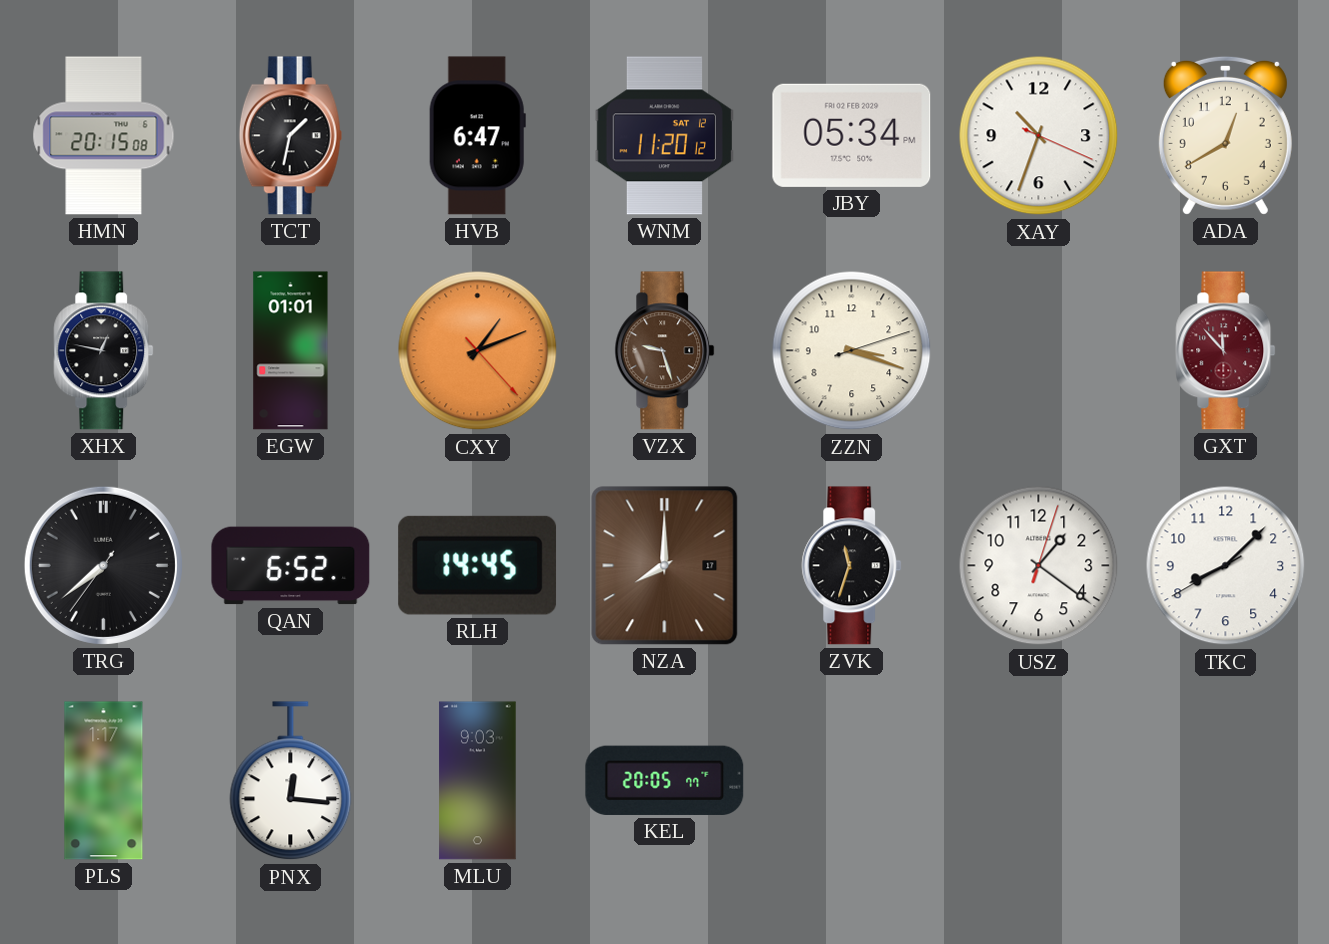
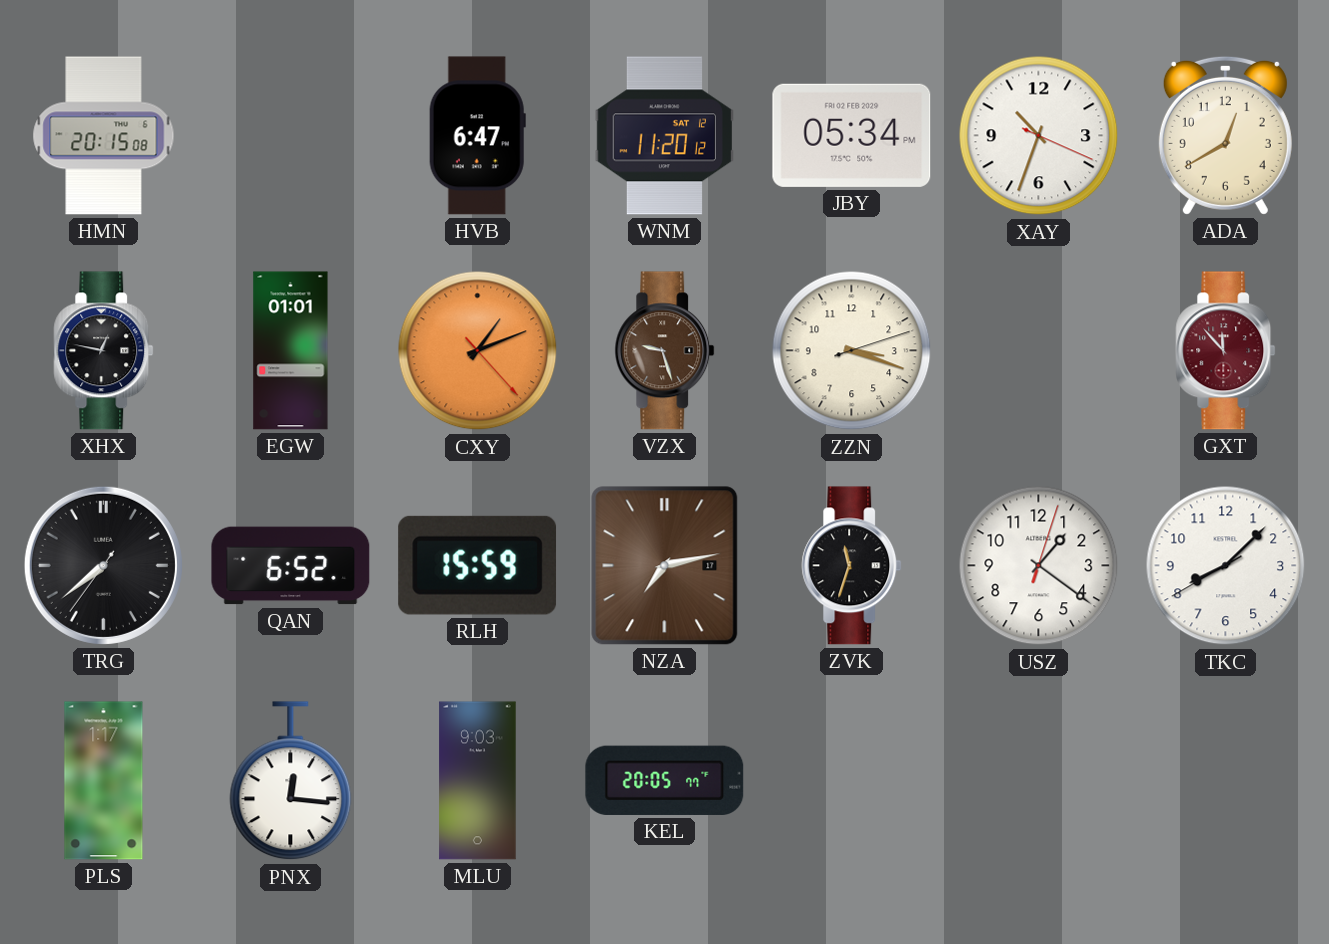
TCT: 1:32 -> none
RLH: 14:45 -> 15:59
NZA: 8:00 -> 7:13
